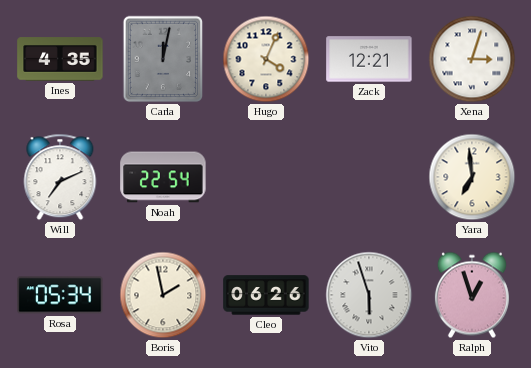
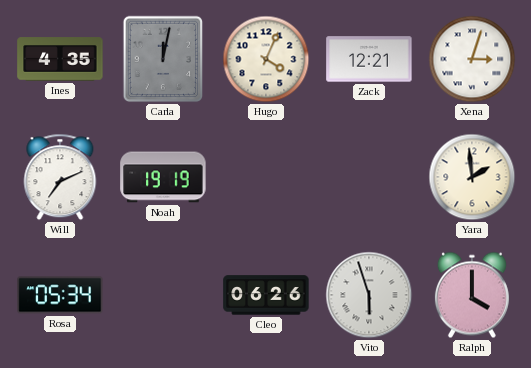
Noah: 22:54 -> 19:19
Yara: 6:59 -> 1:59
Boris: 1:58 -> none
Ralph: 12:57 -> 4:00
